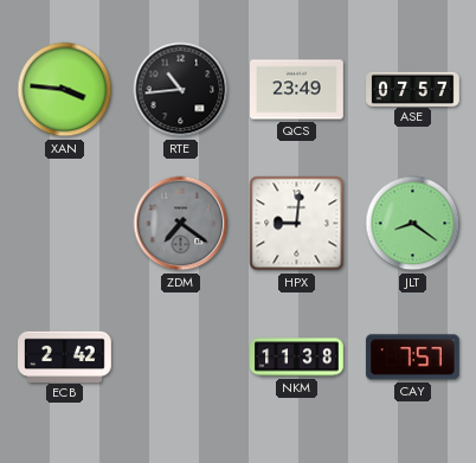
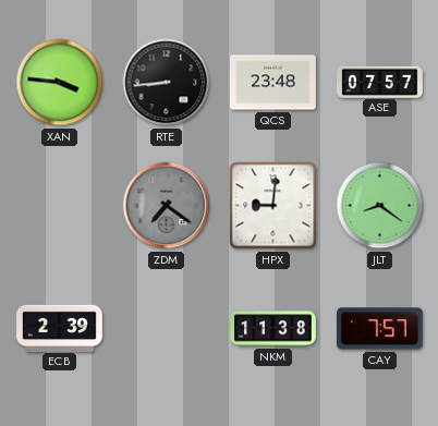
RTE: 10:44 -> 8:44
QCS: 23:49 -> 23:48
ECB: 2:42 -> 2:39
